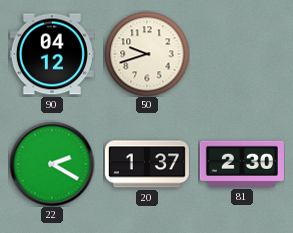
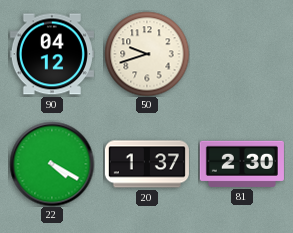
22: 2:20 -> 4:20
